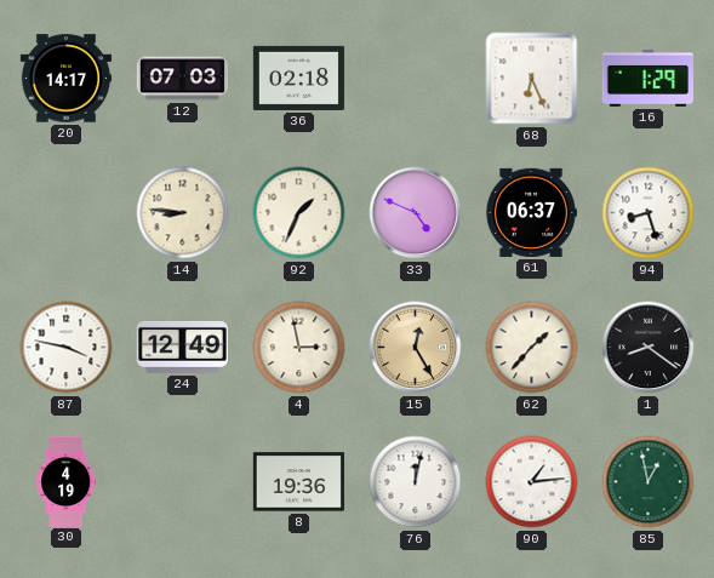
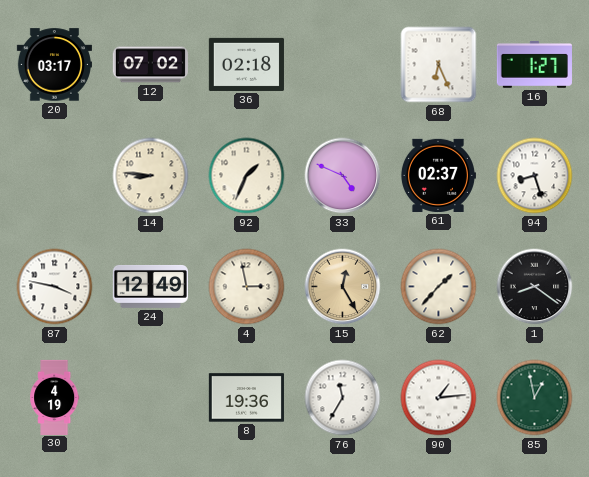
20: 14:17 -> 03:17
12: 07:03 -> 07:02
16: 1:29 -> 1:27
61: 06:37 -> 02:37
76: 12:02 -> 11:35
